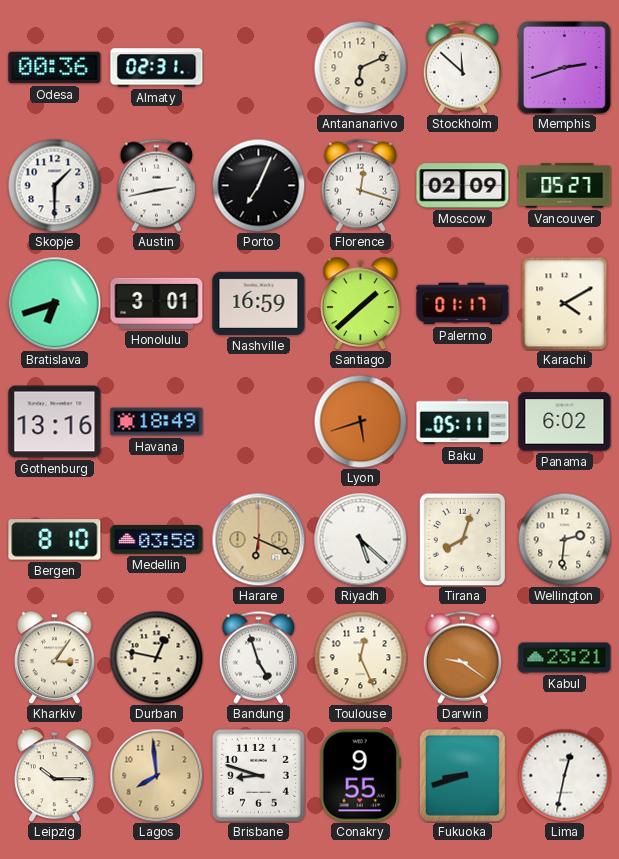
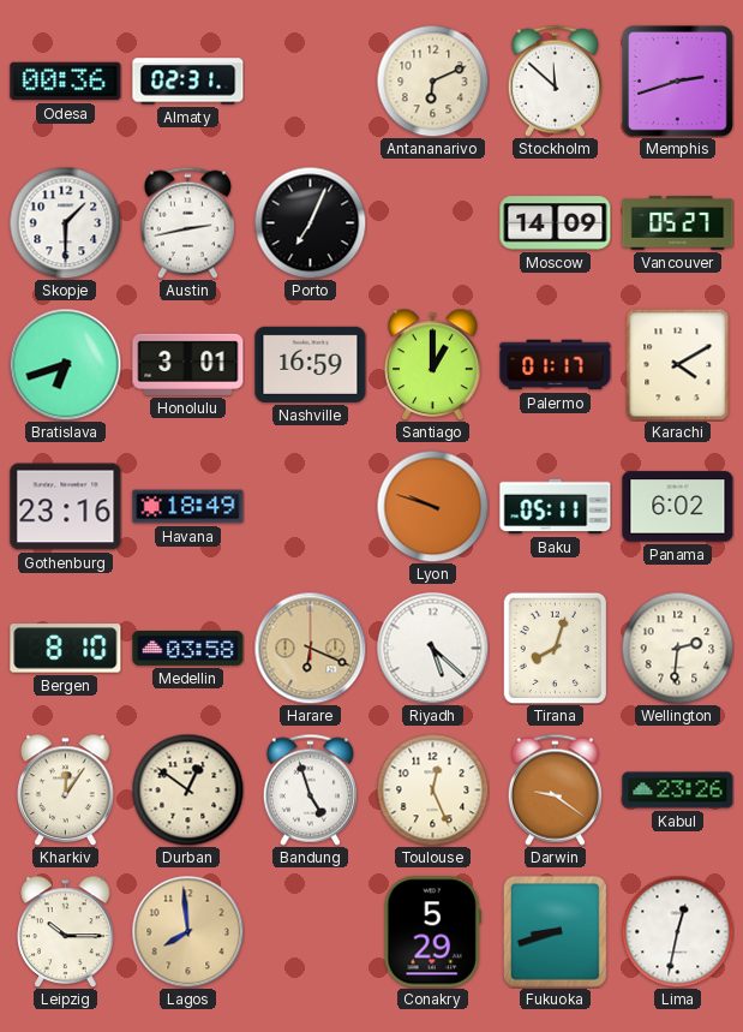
Florence: 12:18 -> none
Moscow: 02:09 -> 14:09
Santiago: 1:38 -> 1:00
Gothenburg: 13:16 -> 23:16
Lyon: 5:42 -> 9:48
Kharkiv: 3:06 -> 12:06
Durban: 12:47 -> 12:51
Kabul: 23:21 -> 23:26
Brisbane: 8:48 -> none
Conakry: 9:55 -> 5:29
